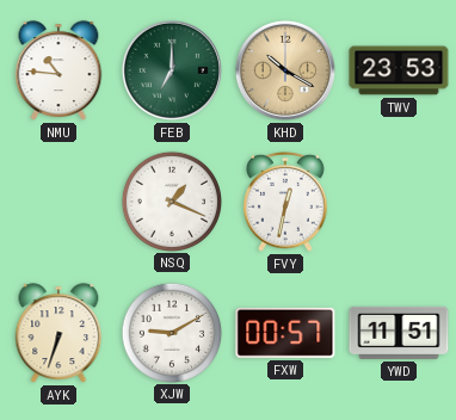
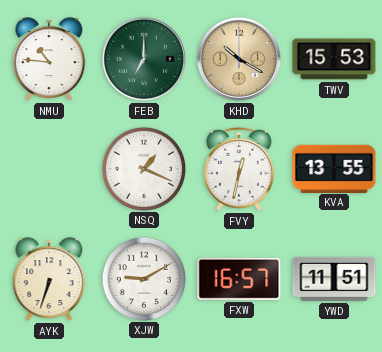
TWV: 23:53 -> 15:53
KVA: none -> 13:55
FXW: 00:57 -> 16:57
